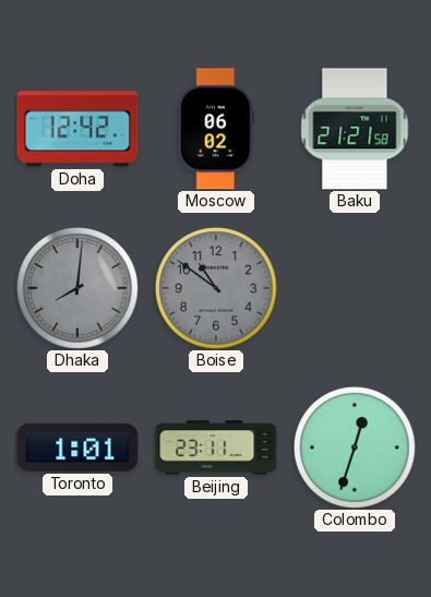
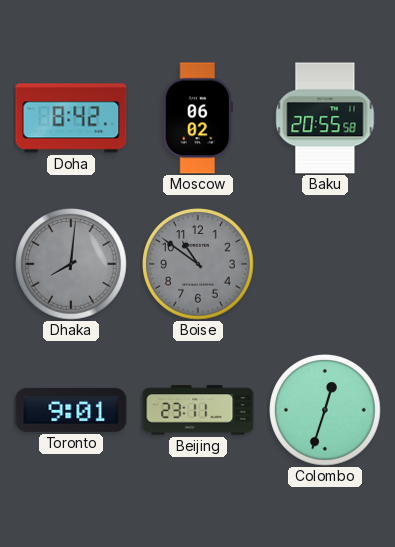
Doha: 12:42 -> 8:42
Baku: 21:21 -> 20:55
Toronto: 1:01 -> 9:01
